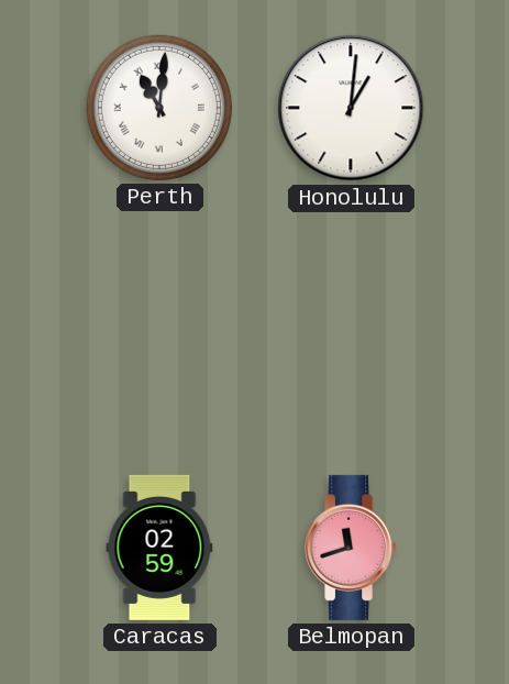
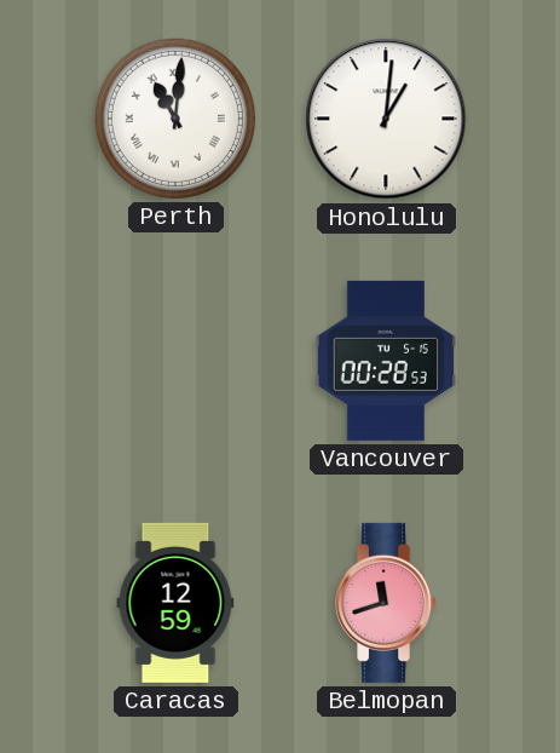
Vancouver: none -> 00:28
Caracas: 02:59 -> 12:59
